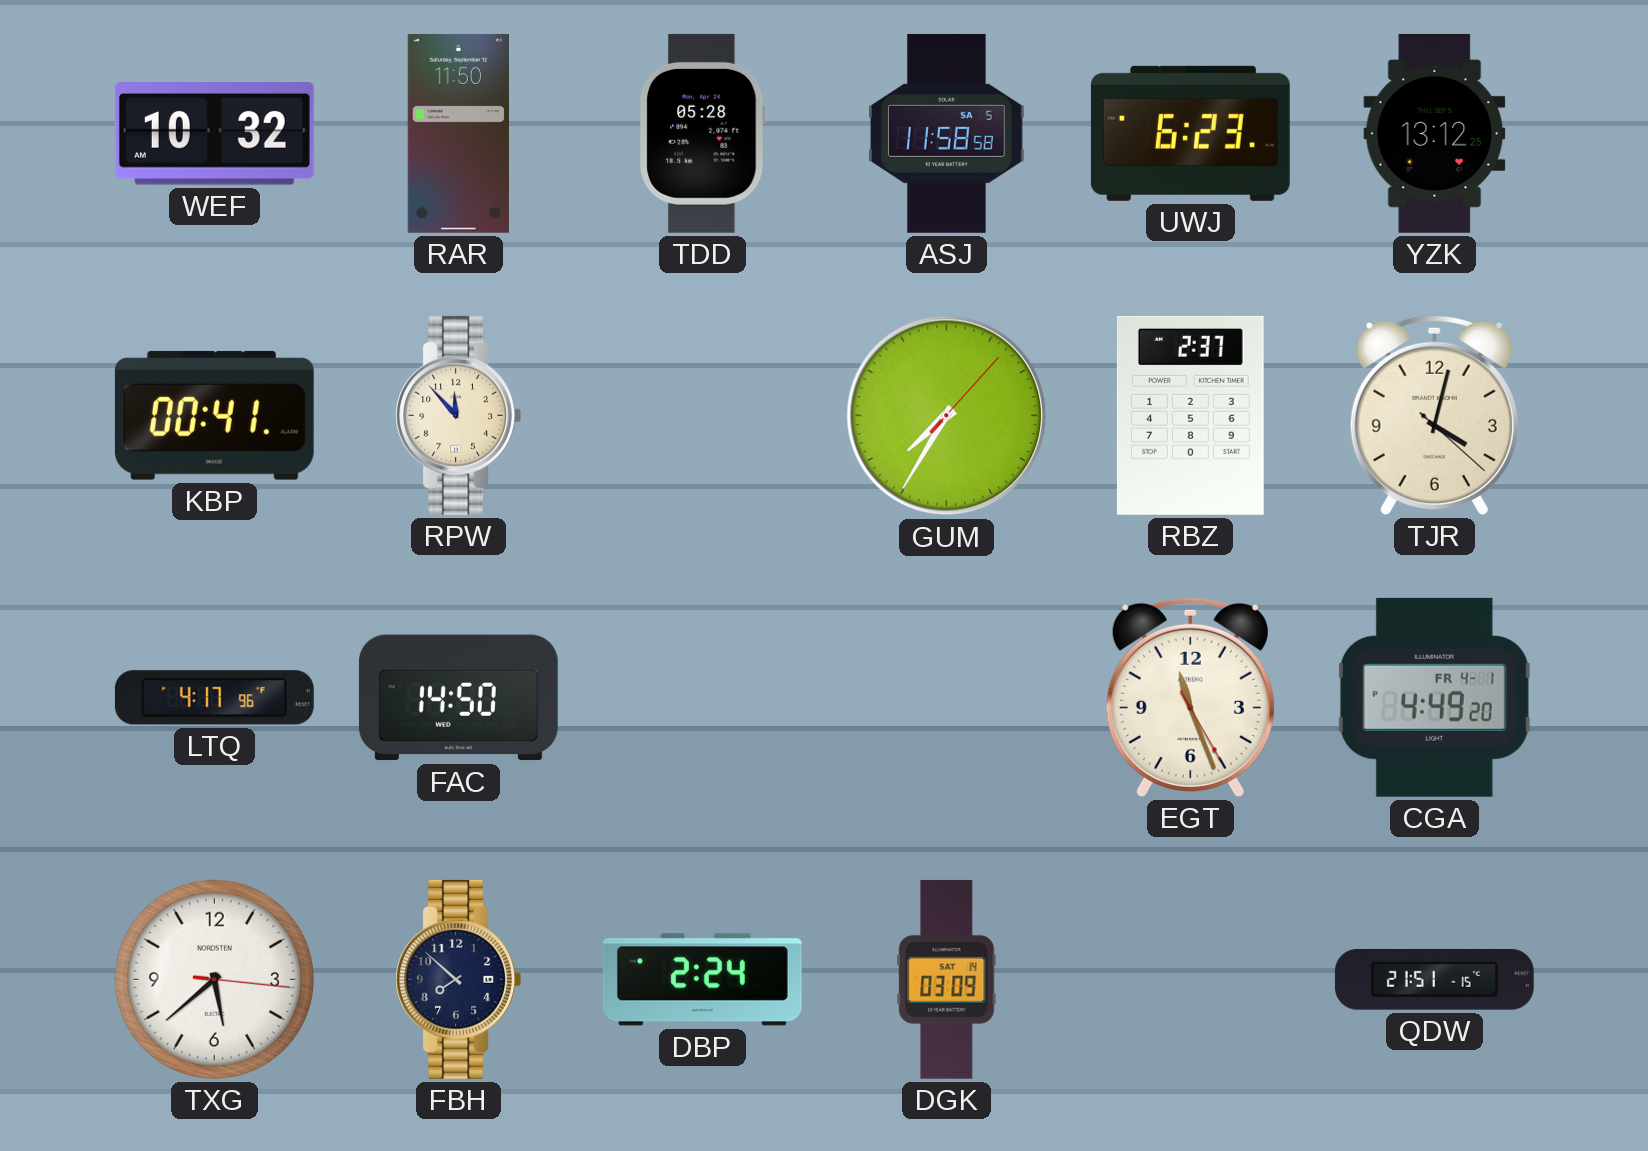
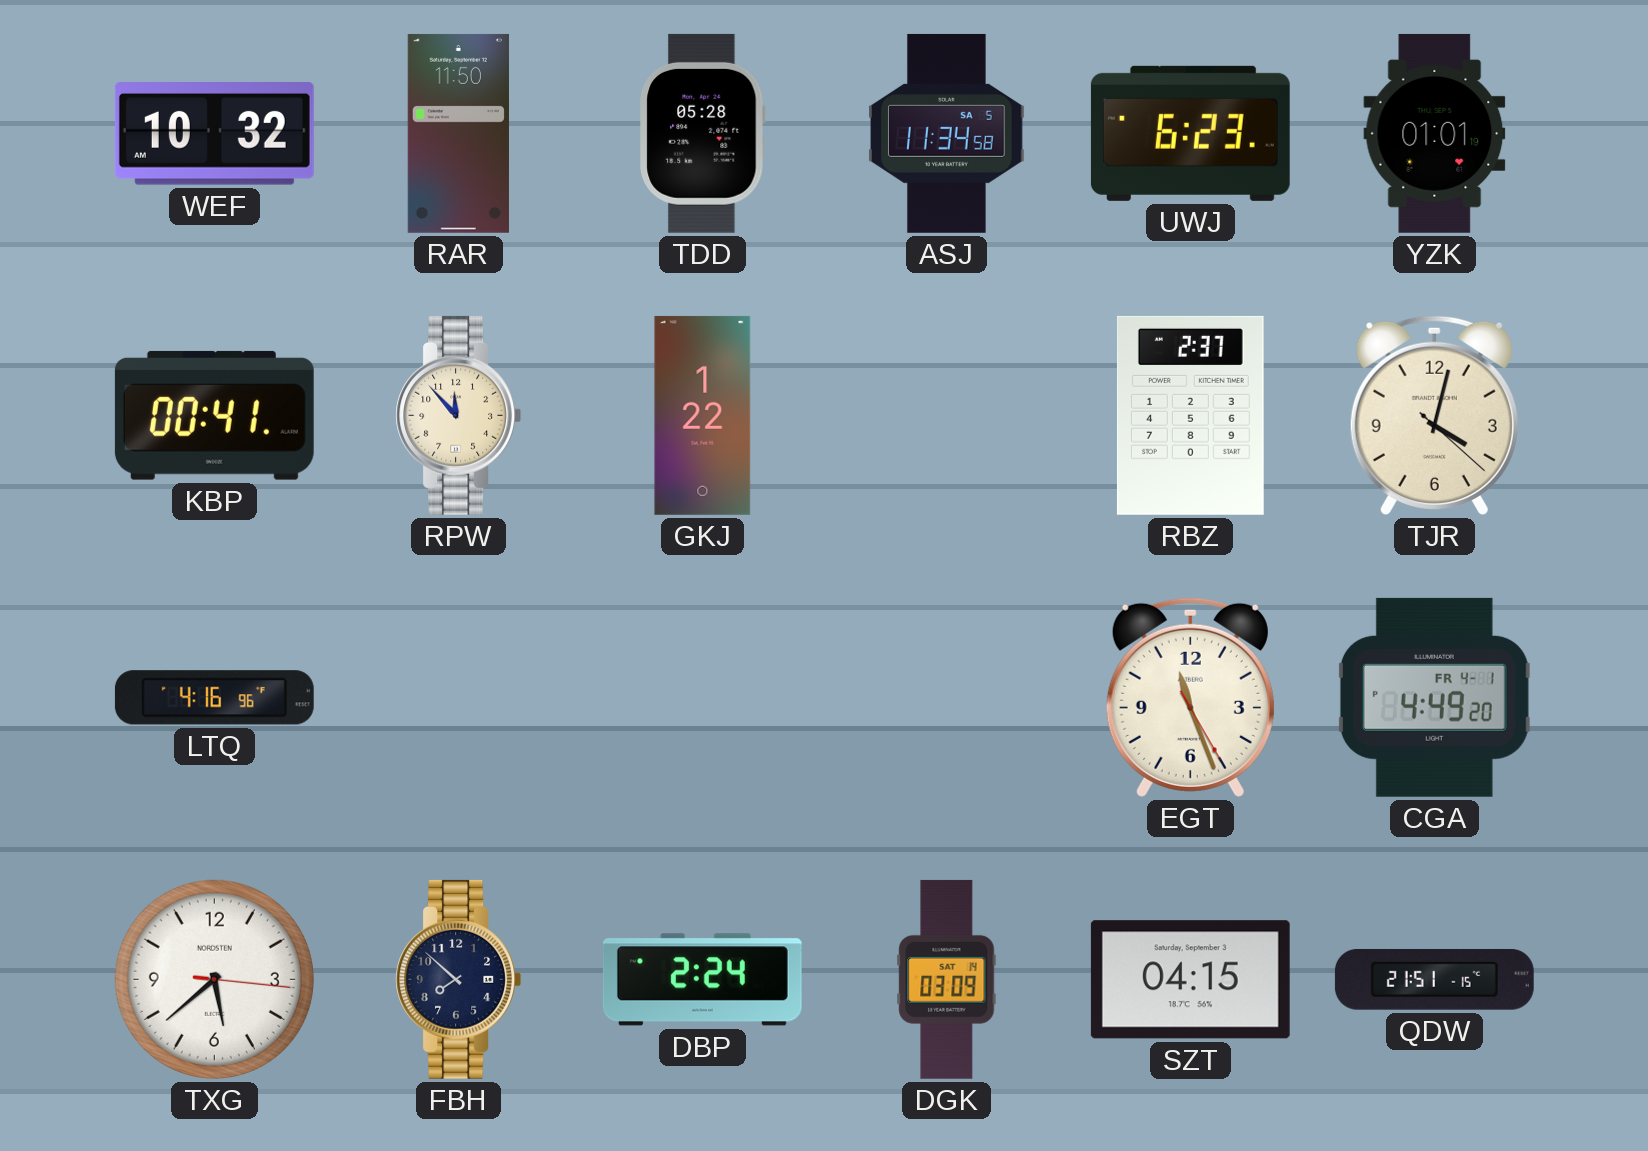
ASJ: 11:58 -> 11:34
YZK: 13:12 -> 01:01
GKJ: none -> 1:22
GUM: 7:35 -> none
LTQ: 4:17 -> 4:16
FAC: 14:50 -> none
SZT: none -> 04:15
